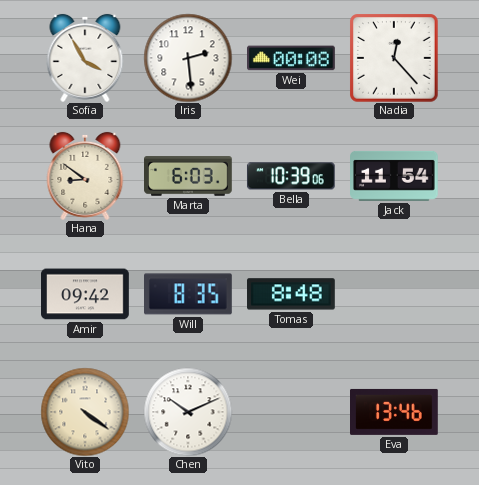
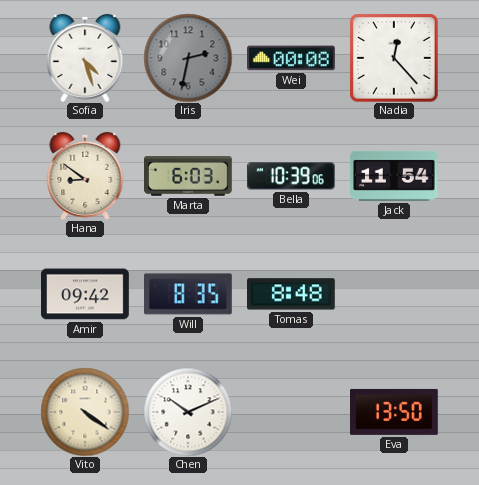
Sofia: 3:55 -> 4:27
Iris: 2:29 -> 2:32
Iris dial: white -> grey
Eva: 13:46 -> 13:50
